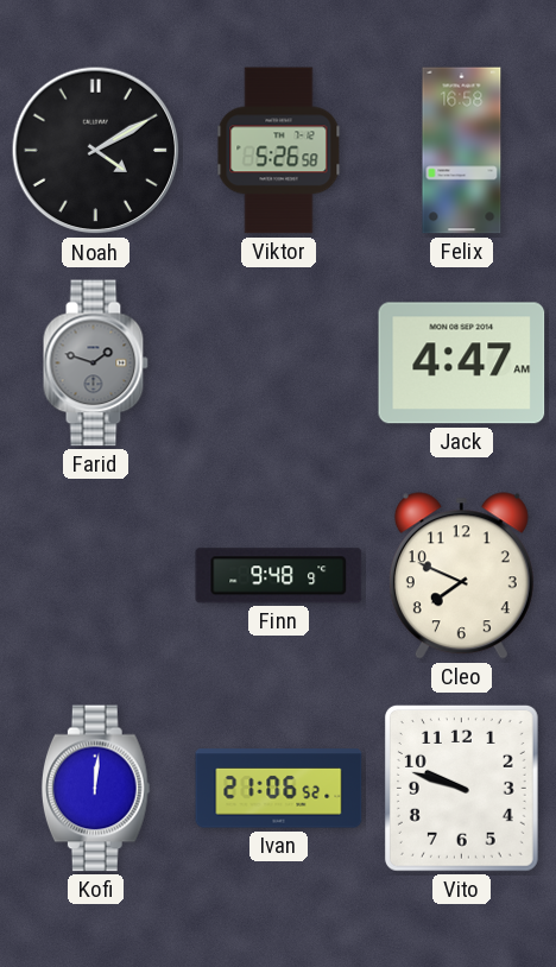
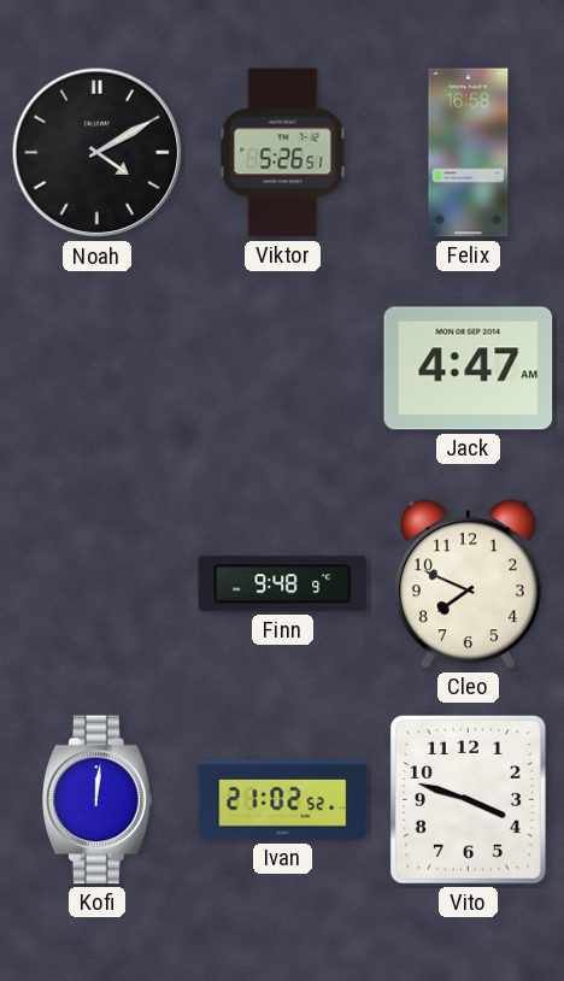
Viktor: 5:26:58 -> 5:26:51
Farid: 1:48 -> none
Ivan: 21:06 -> 21:02
Vito: 9:48 -> 3:48
